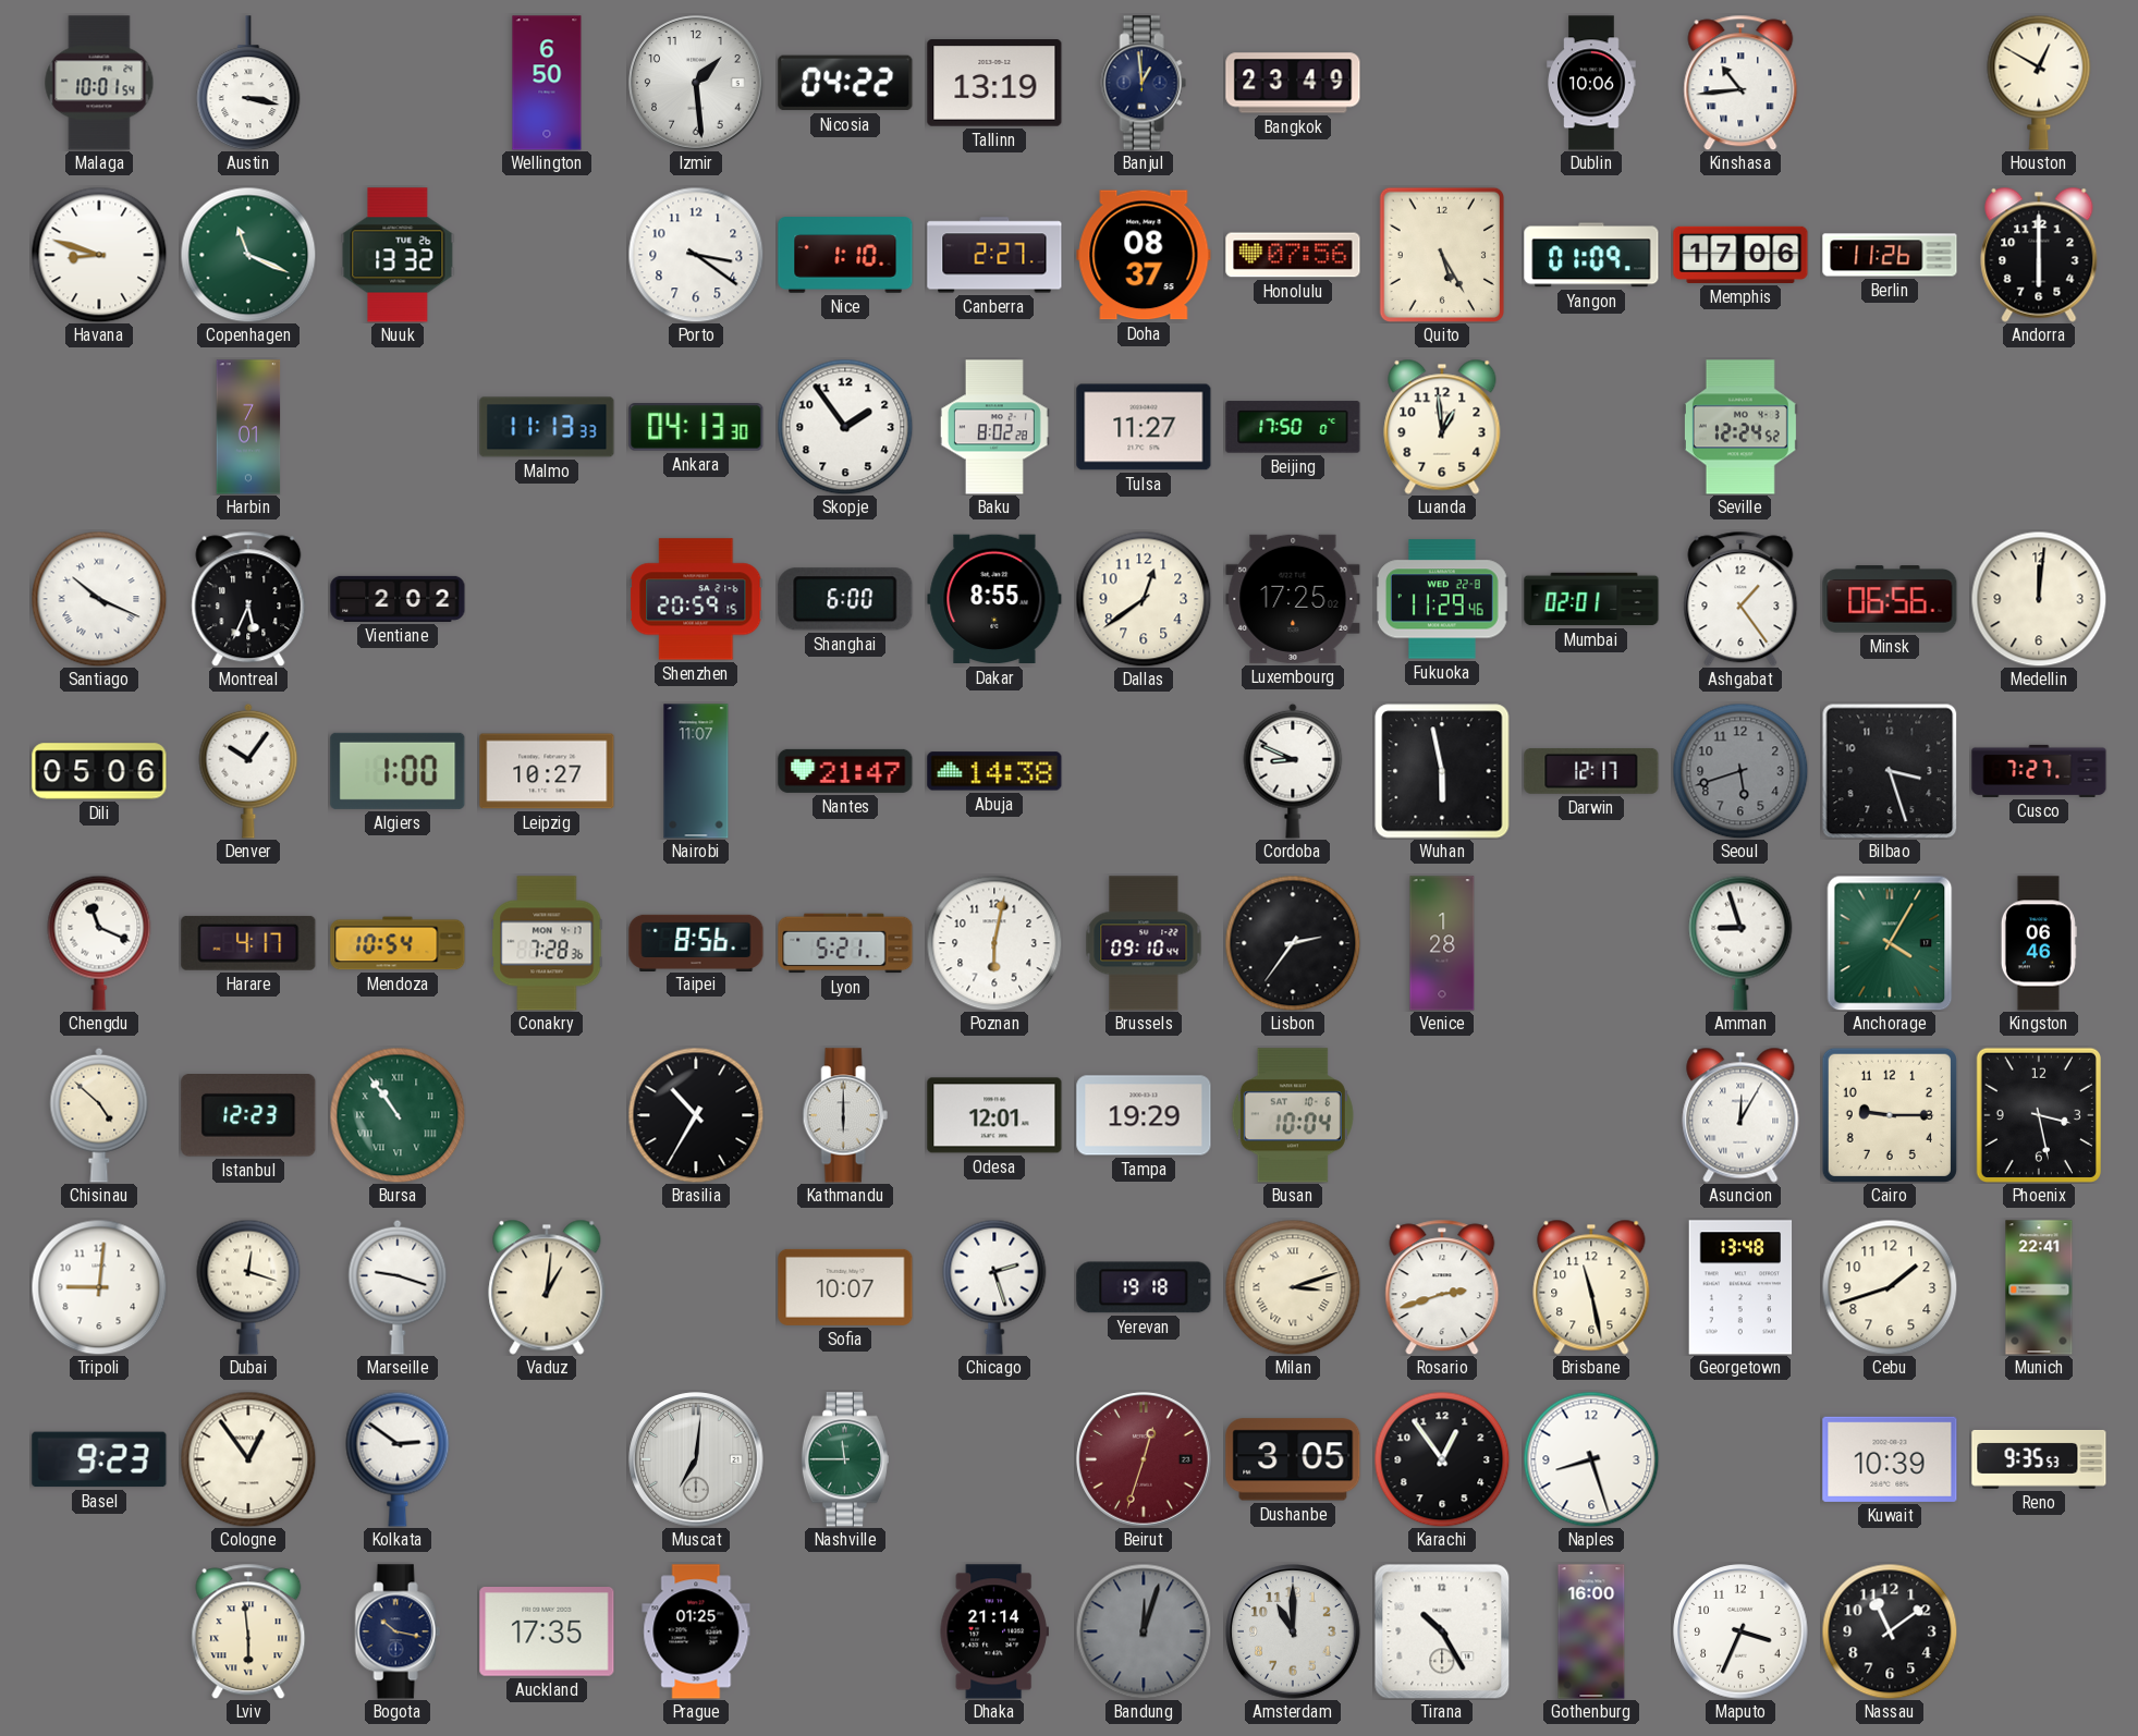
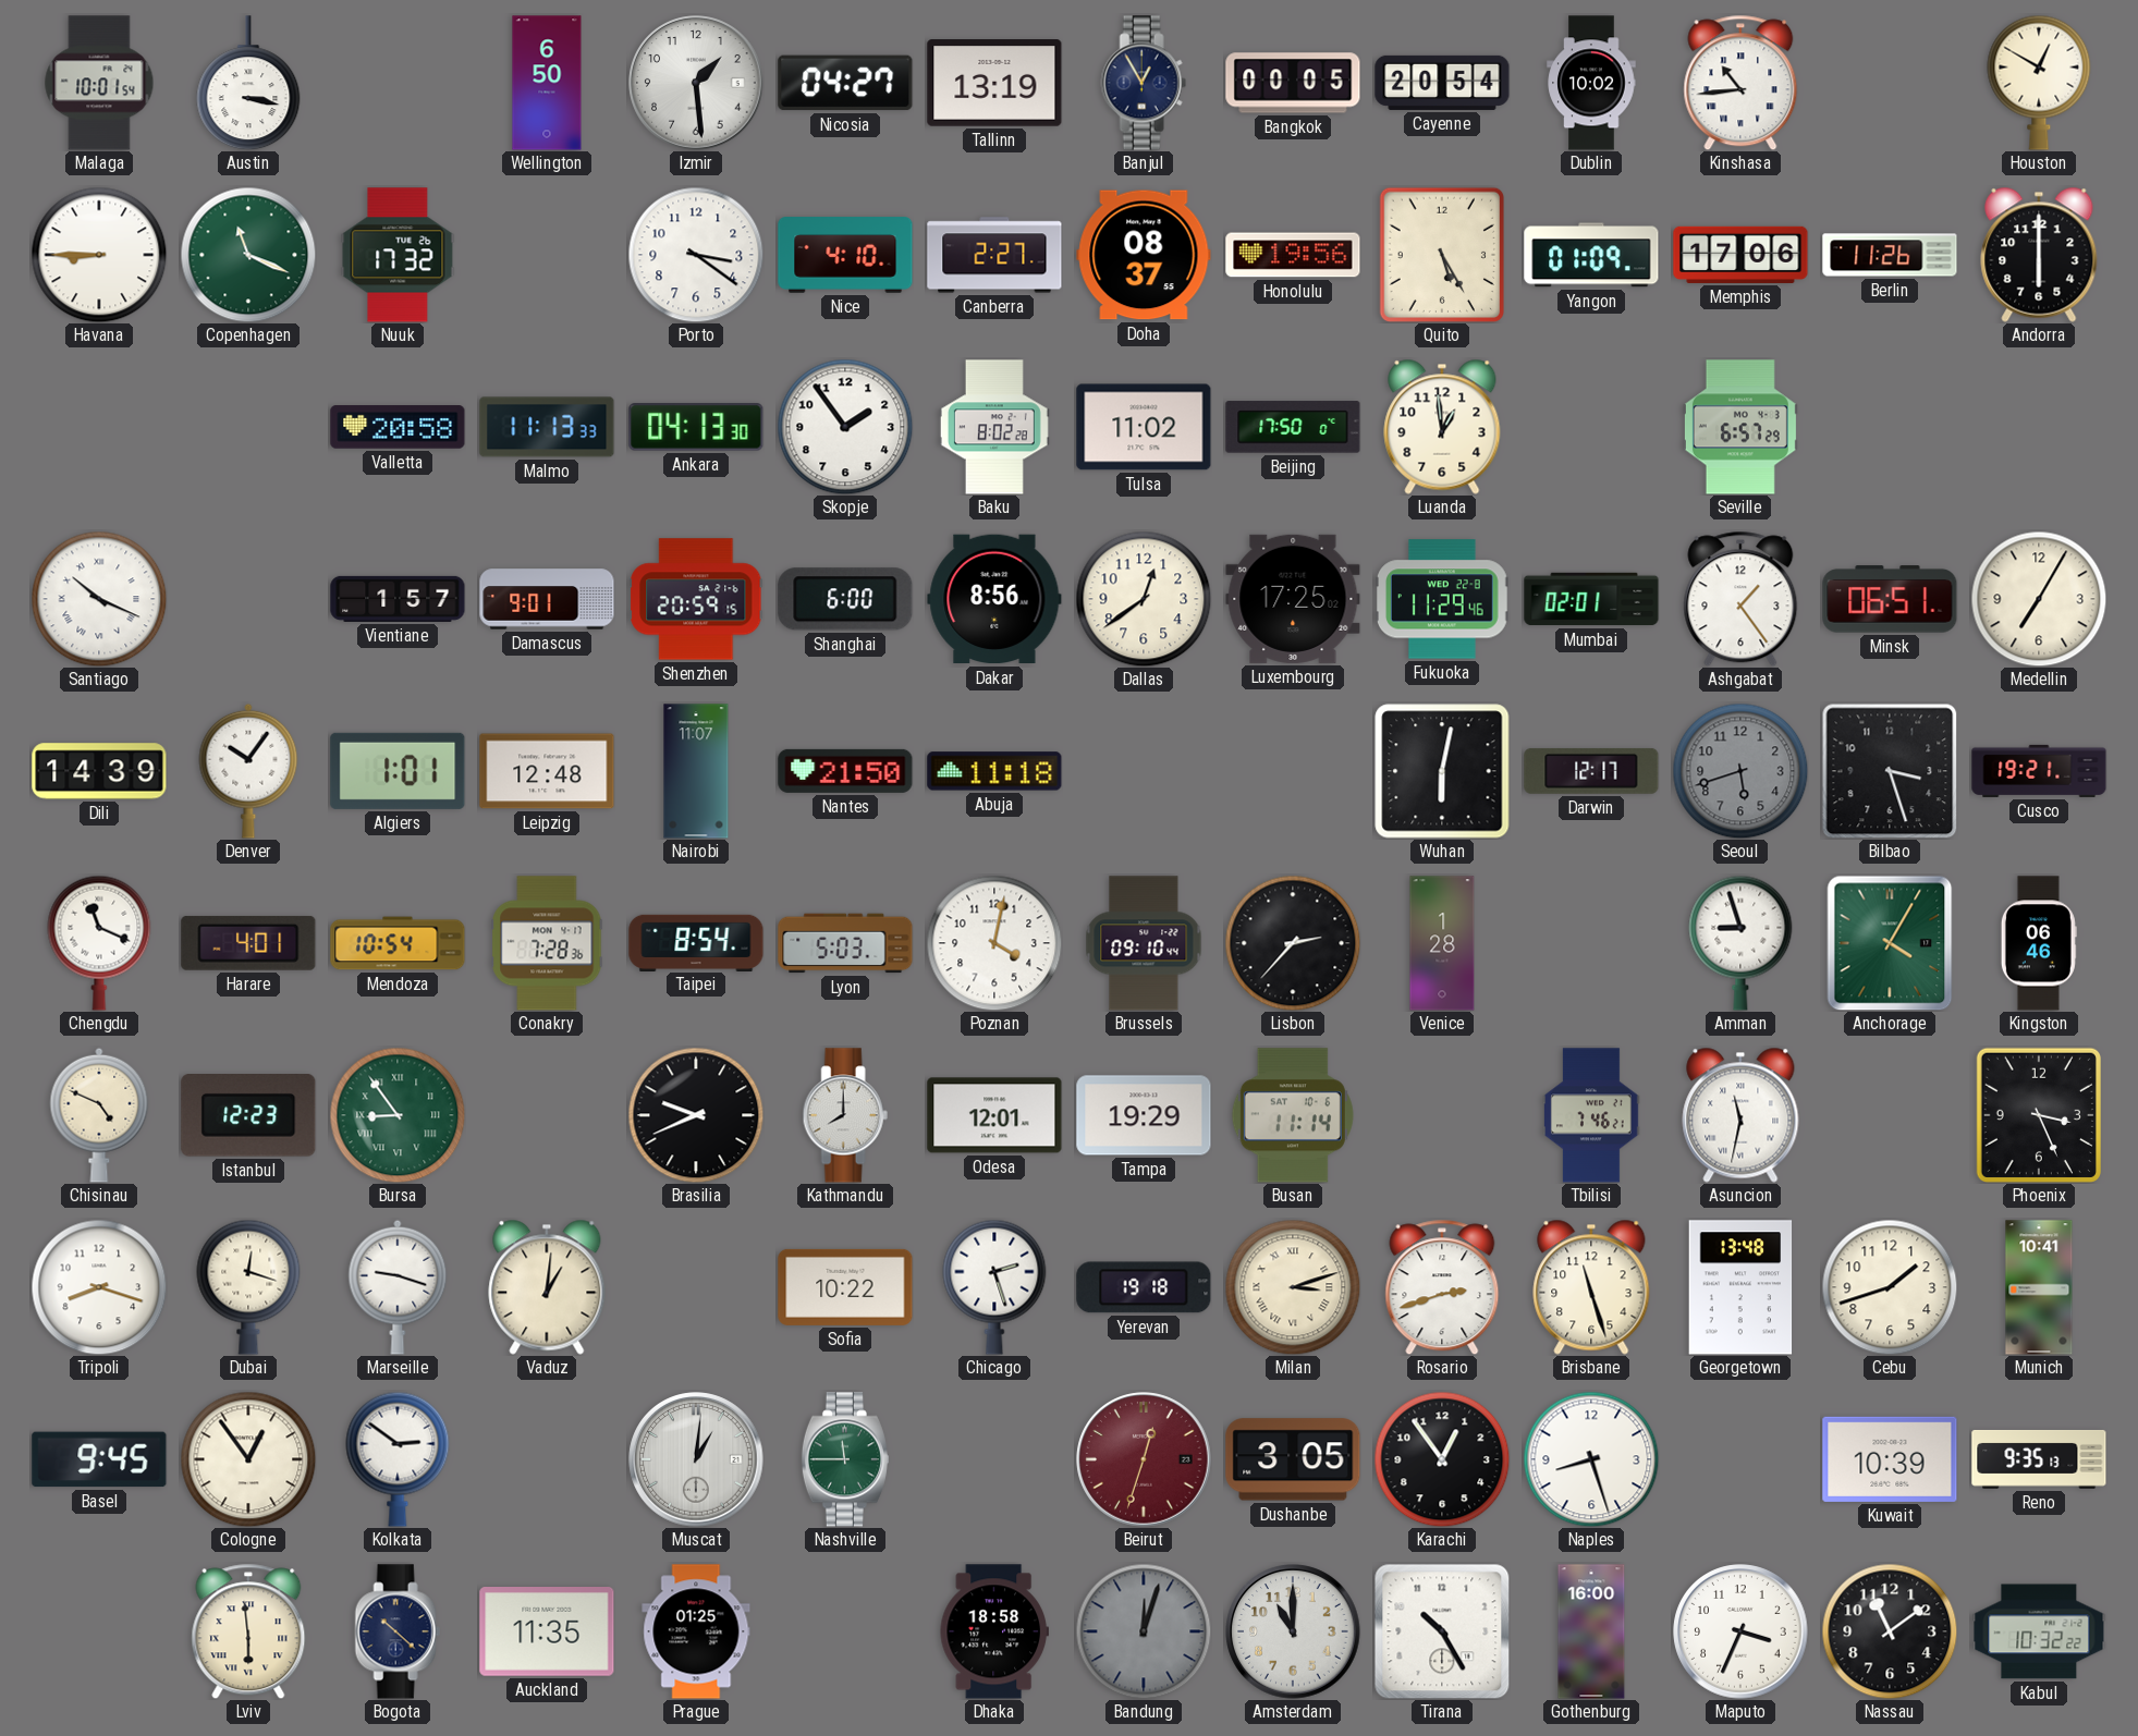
Nicosia: 04:22 -> 04:27
Banjul: 12:59 -> 12:55
Bangkok: 23:49 -> 00:05
Cayenne: none -> 20:54
Dublin: 10:06 -> 10:02
Havana: 8:48 -> 8:45
Nuuk: 13:32 -> 17:32
Nice: 1:10 -> 4:10
Honolulu: 07:56 -> 19:56
Harbin: 7:01 -> none
Valletta: none -> 20:58
Tulsa: 11:27 -> 11:02
Seville: 12:24 -> 6:57
Montreal: 5:34 -> none
Vientiane: 2:02 -> 1:57
Damascus: none -> 9:01
Dakar: 8:55 -> 8:56
Minsk: 06:56 -> 06:51
Medellin: 12:01 -> 7:05
Dili: 05:06 -> 14:39
Algiers: 1:00 -> 1:01
Leipzig: 10:27 -> 12:48
Nantes: 21:47 -> 21:50
Abuja: 14:38 -> 11:18
Cordoba: 8:49 -> none
Wuhan: 5:58 -> 6:02
Cusco: 7:27 -> 19:21
Harare: 4:17 -> 4:01
Taipei: 8:56 -> 8:54
Lyon: 5:21 -> 5:03
Poznan: 6:02 -> 4:02
Lisbon: 2:36 -> 2:37
Chisinau: 4:52 -> 4:49
Bursa: 10:54 -> 8:54
Brasilia: 10:35 -> 9:41
Kathmandu: 6:00 -> 8:00
Busan: 10:04 -> 11:14
Tbilisi: none -> 7:46
Asuncion: 12:05 -> 11:32
Cairo: 9:15 -> none
Phoenix: 3:28 -> 3:26
Tripoli: 9:01 -> 8:18
Sofia: 10:07 -> 10:22
Brisbane: 11:28 -> 11:27
Munich: 22:41 -> 10:41
Basel: 9:23 -> 9:45
Muscat: 7:01 -> 1:01
Reno: 9:35:53 -> 9:35:13
Bogota: 10:17 -> 10:22
Auckland: 17:35 -> 11:35
Dhaka: 21:14 -> 18:58
Kabul: none -> 10:32
